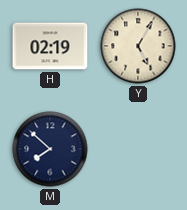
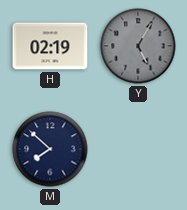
Y dial: cream -> grey
